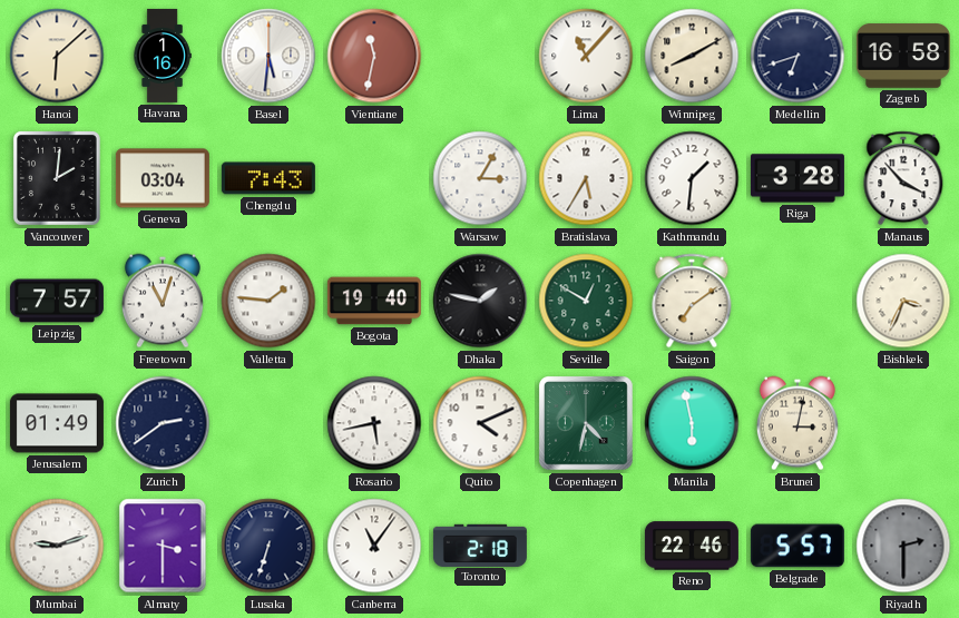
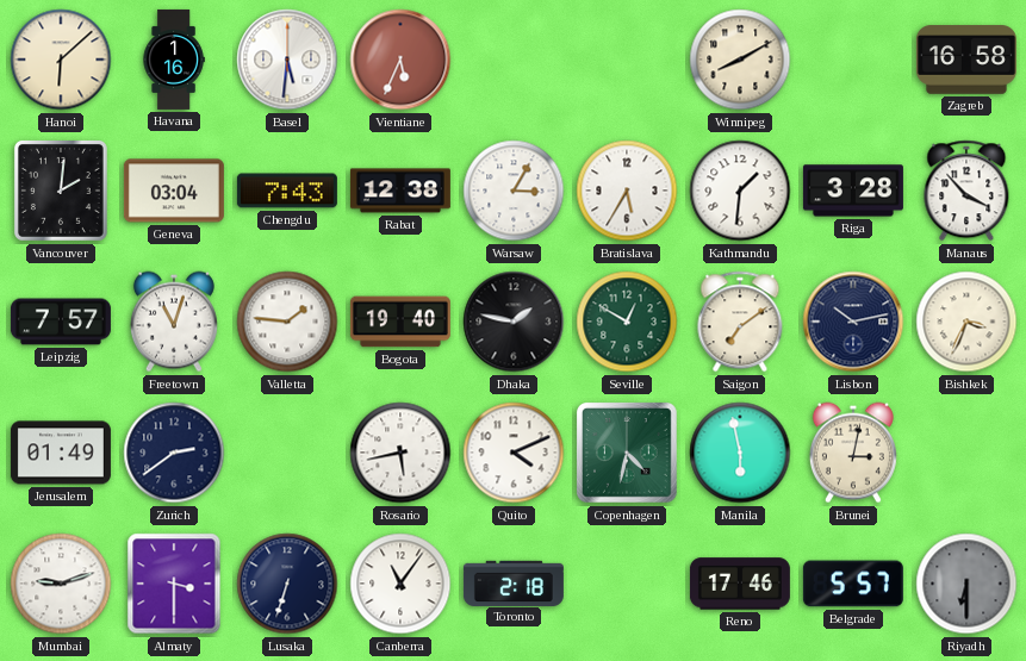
Vientiane: 11:32 -> 5:34
Lima: 11:07 -> none
Medellin: 6:42 -> none
Rabat: none -> 12:38
Lisbon: none -> 10:13
Reno: 22:46 -> 17:46
Riyadh: 2:30 -> 6:30
